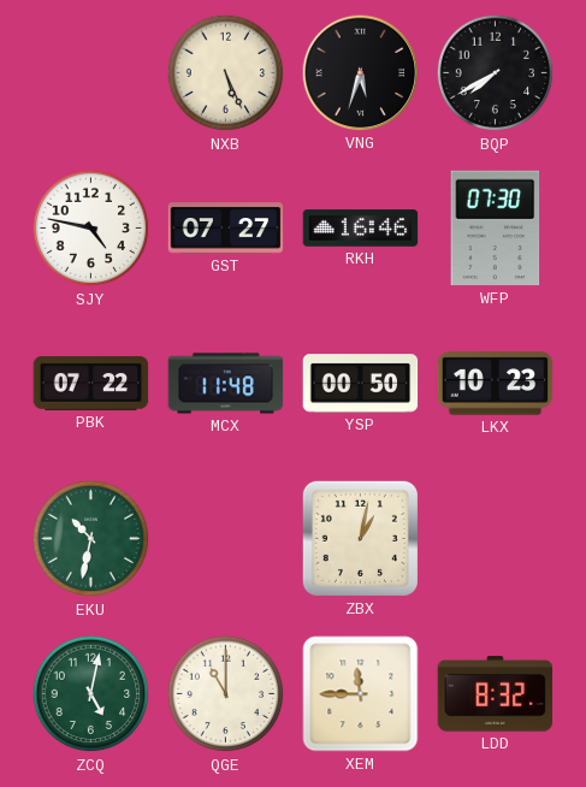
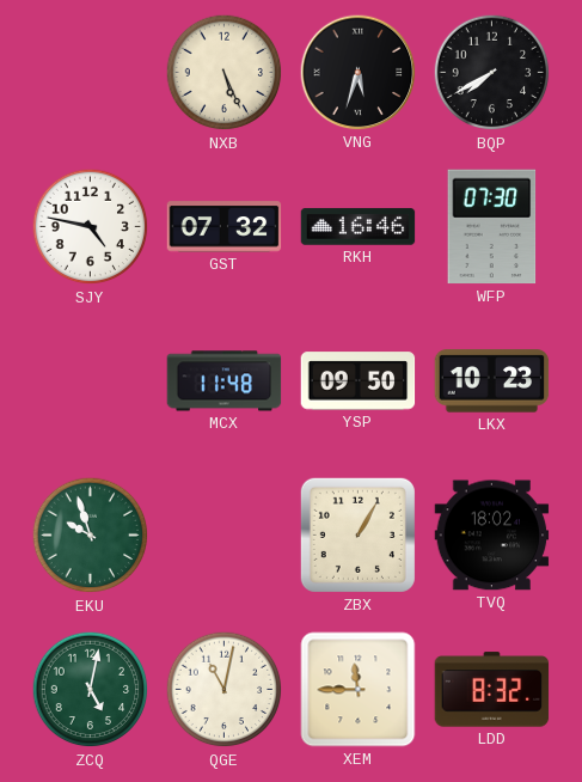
GST: 07:27 -> 07:32
PBK: 07:22 -> none
YSP: 00:50 -> 09:50
EKU: 10:32 -> 9:57
ZBX: 1:02 -> 1:05
TVQ: none -> 18:02
QGE: 11:00 -> 11:02
